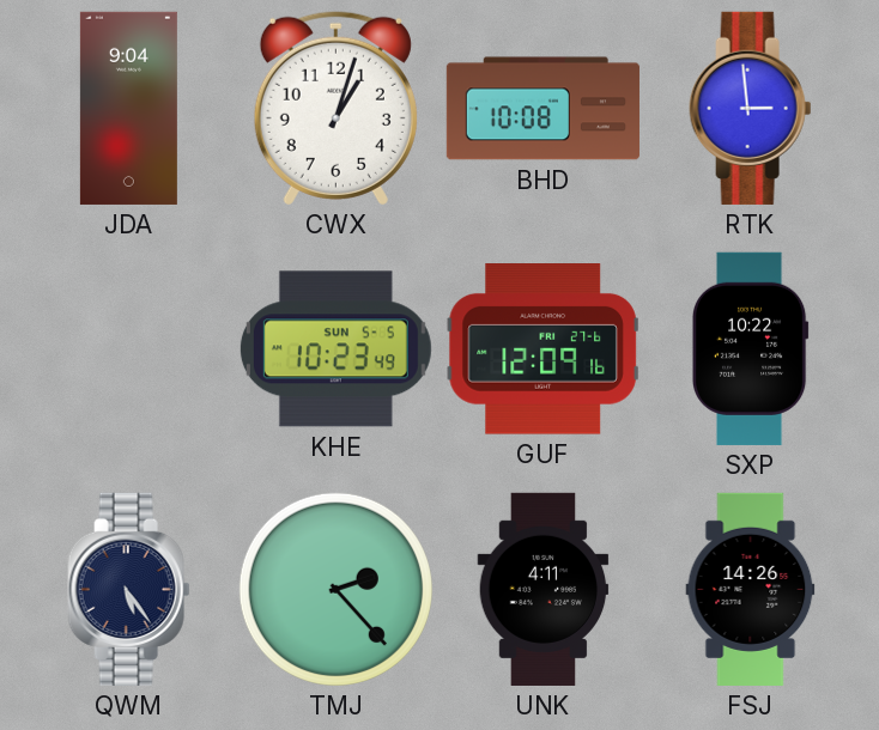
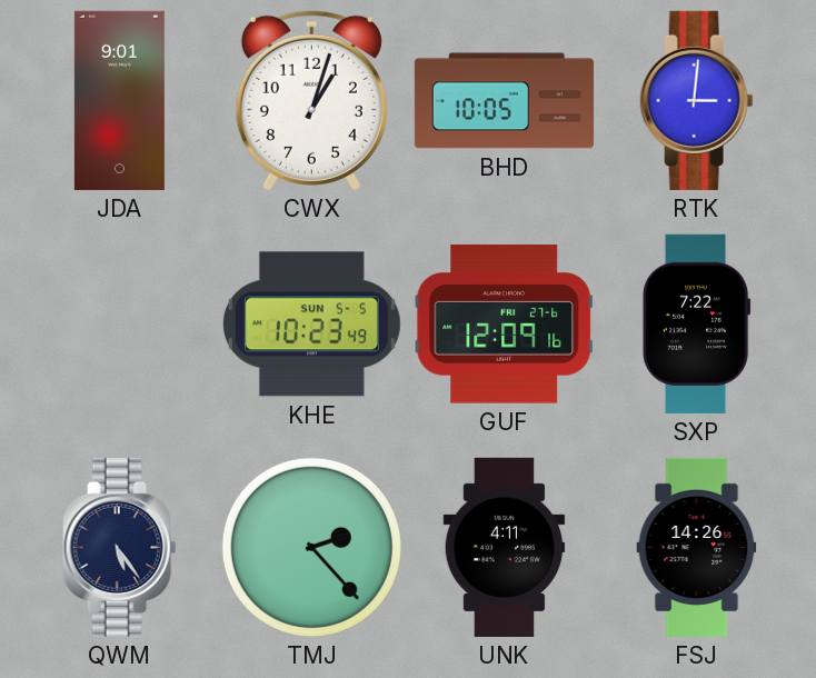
JDA: 9:04 -> 9:01
BHD: 10:08 -> 10:05
RTK: 2:59 -> 3:01
SXP: 10:22 -> 7:22
